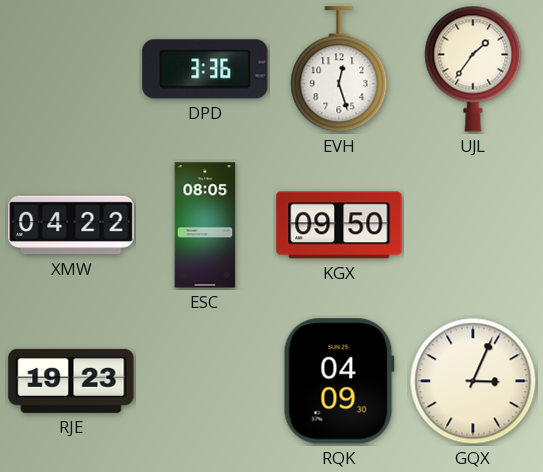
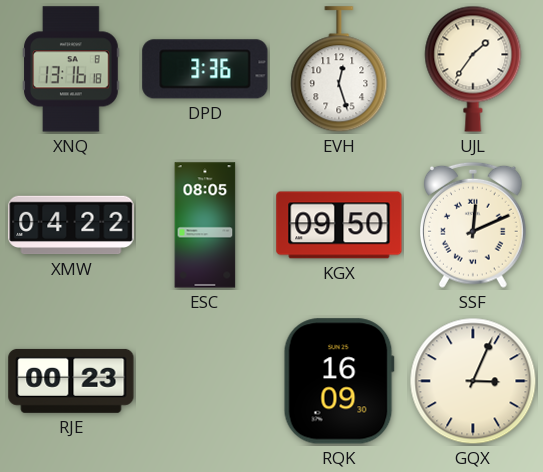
XNQ: none -> 13:16
SSF: none -> 12:11
RJE: 19:23 -> 00:23
RQK: 04:09 -> 16:09
